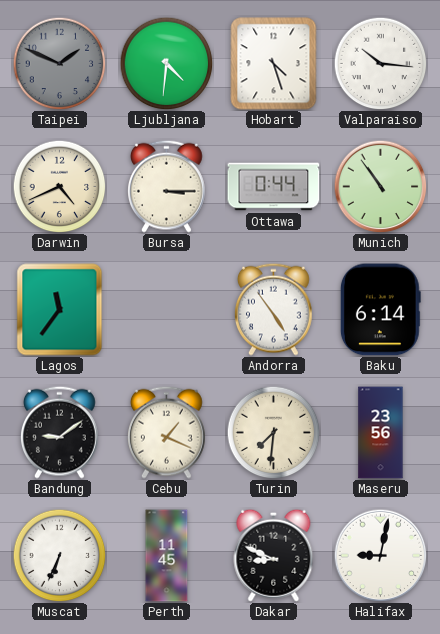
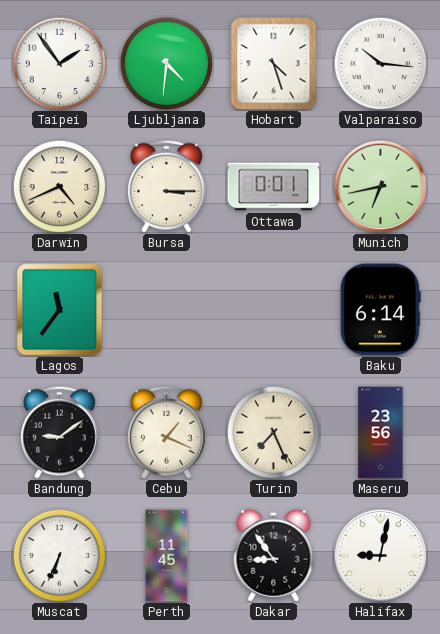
Taipei: 1:49 -> 1:54
Taipei dial: grey -> white
Ottawa: 0:44 -> 0:01
Munich: 10:54 -> 6:43
Andorra: 4:54 -> none
Turin: 7:31 -> 7:26
Dakar: 8:49 -> 8:54
